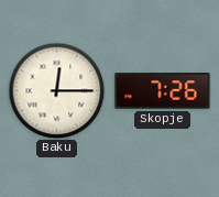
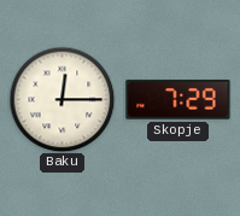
Skopje: 7:26 -> 7:29
